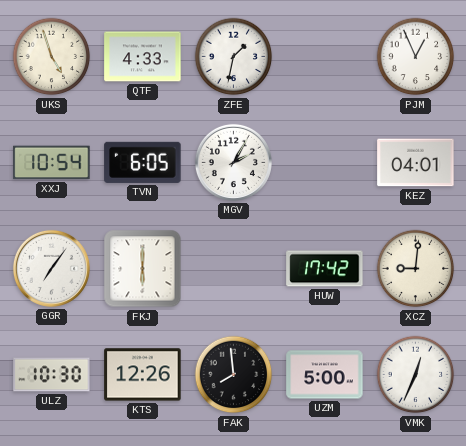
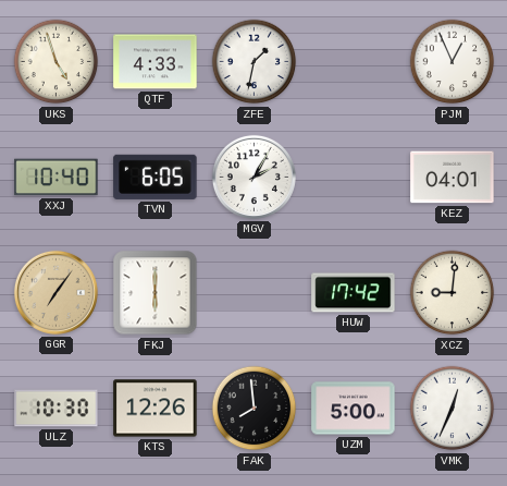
XXJ: 10:54 -> 10:40
GGR dial: white -> champagne
